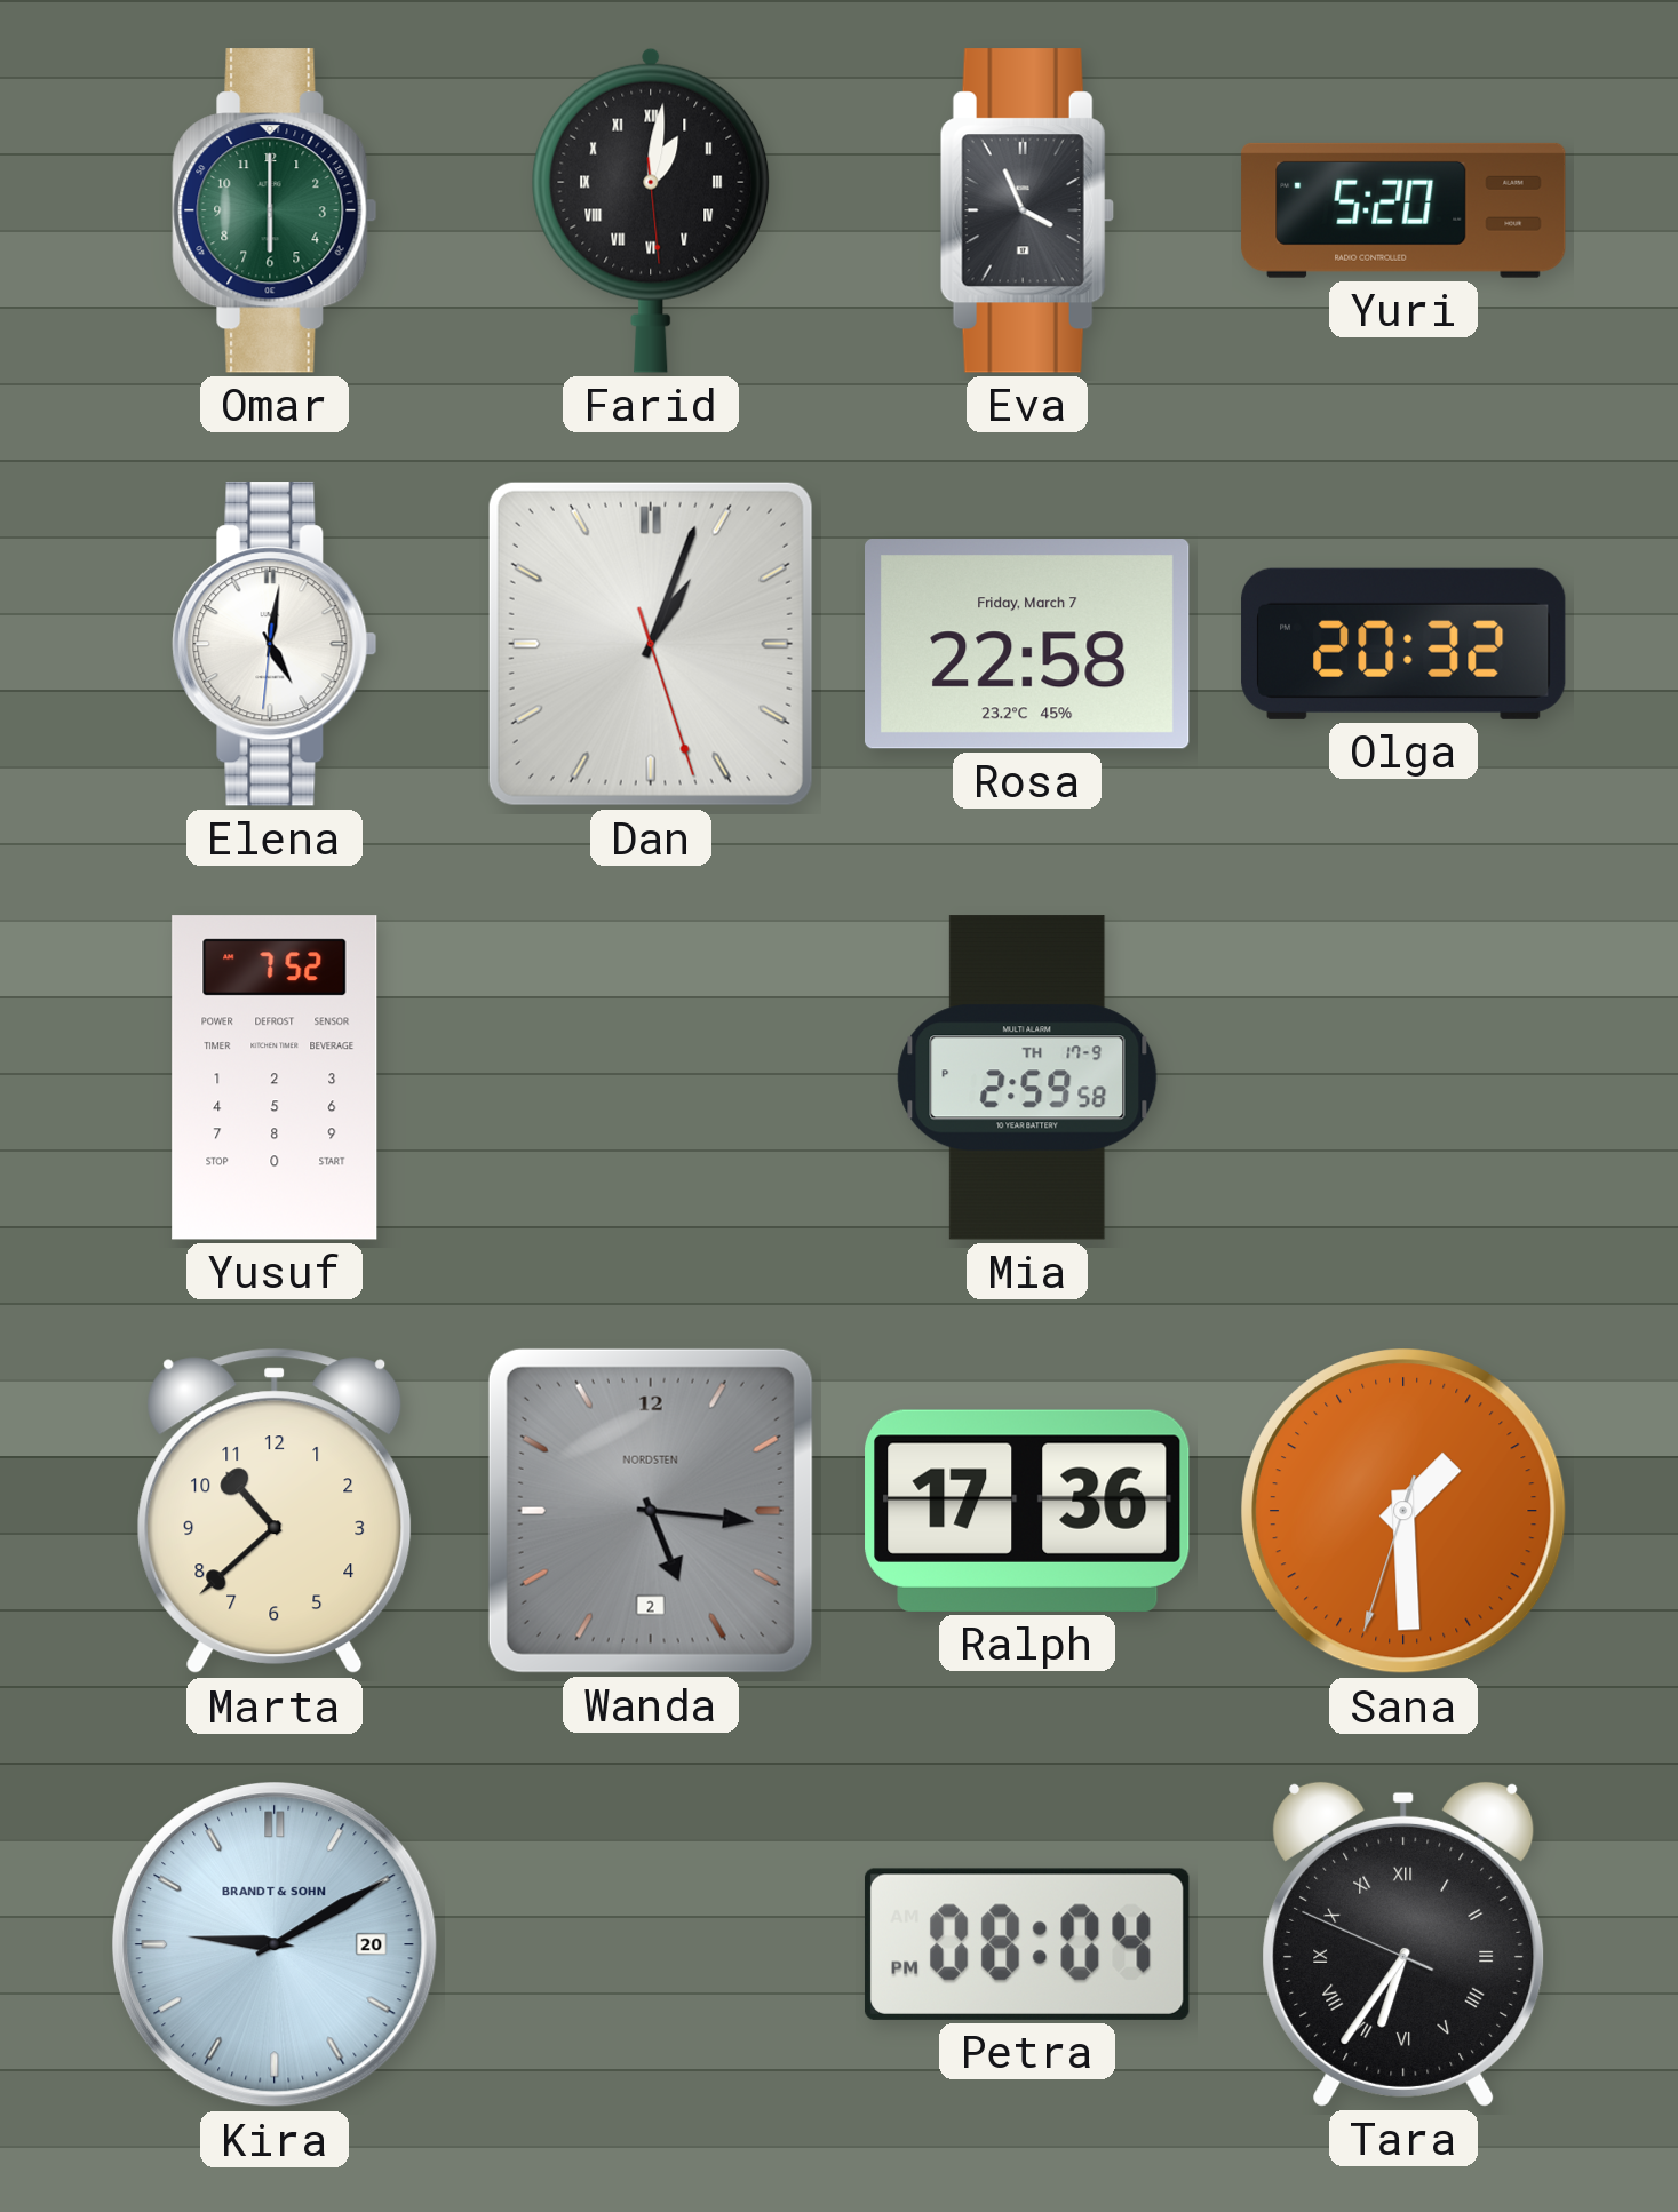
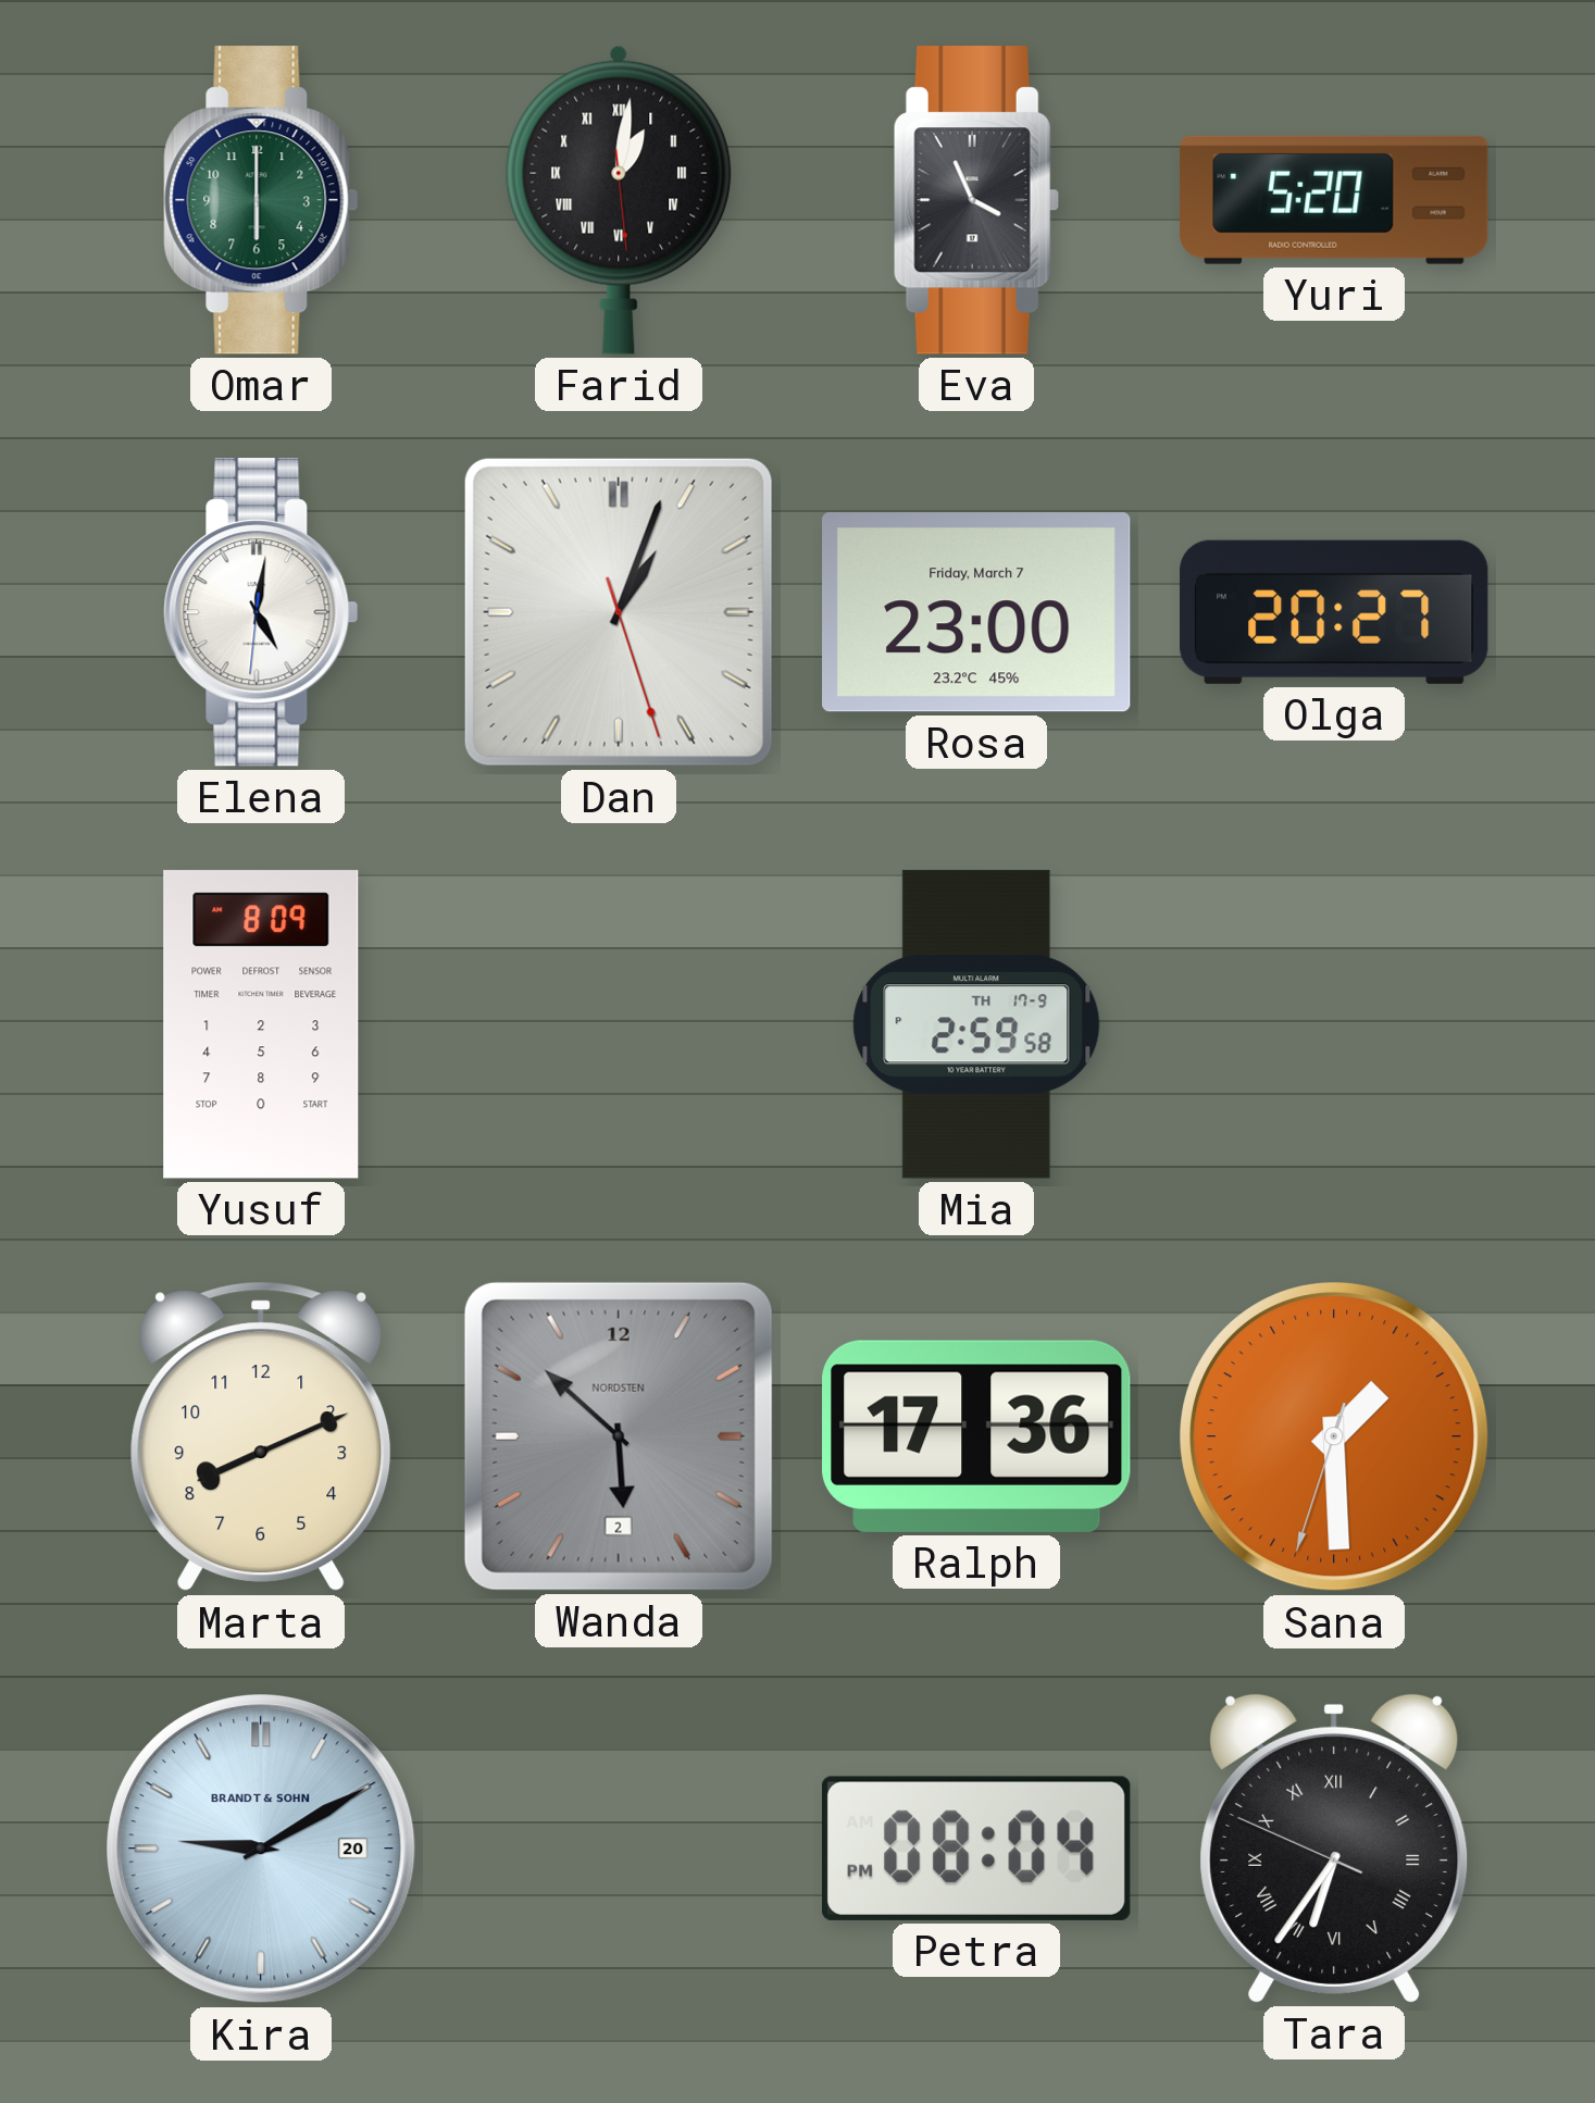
Rosa: 22:58 -> 23:00
Olga: 20:32 -> 20:27
Yusuf: 7:52 -> 8:09
Marta: 10:38 -> 8:11
Wanda: 5:16 -> 5:52
